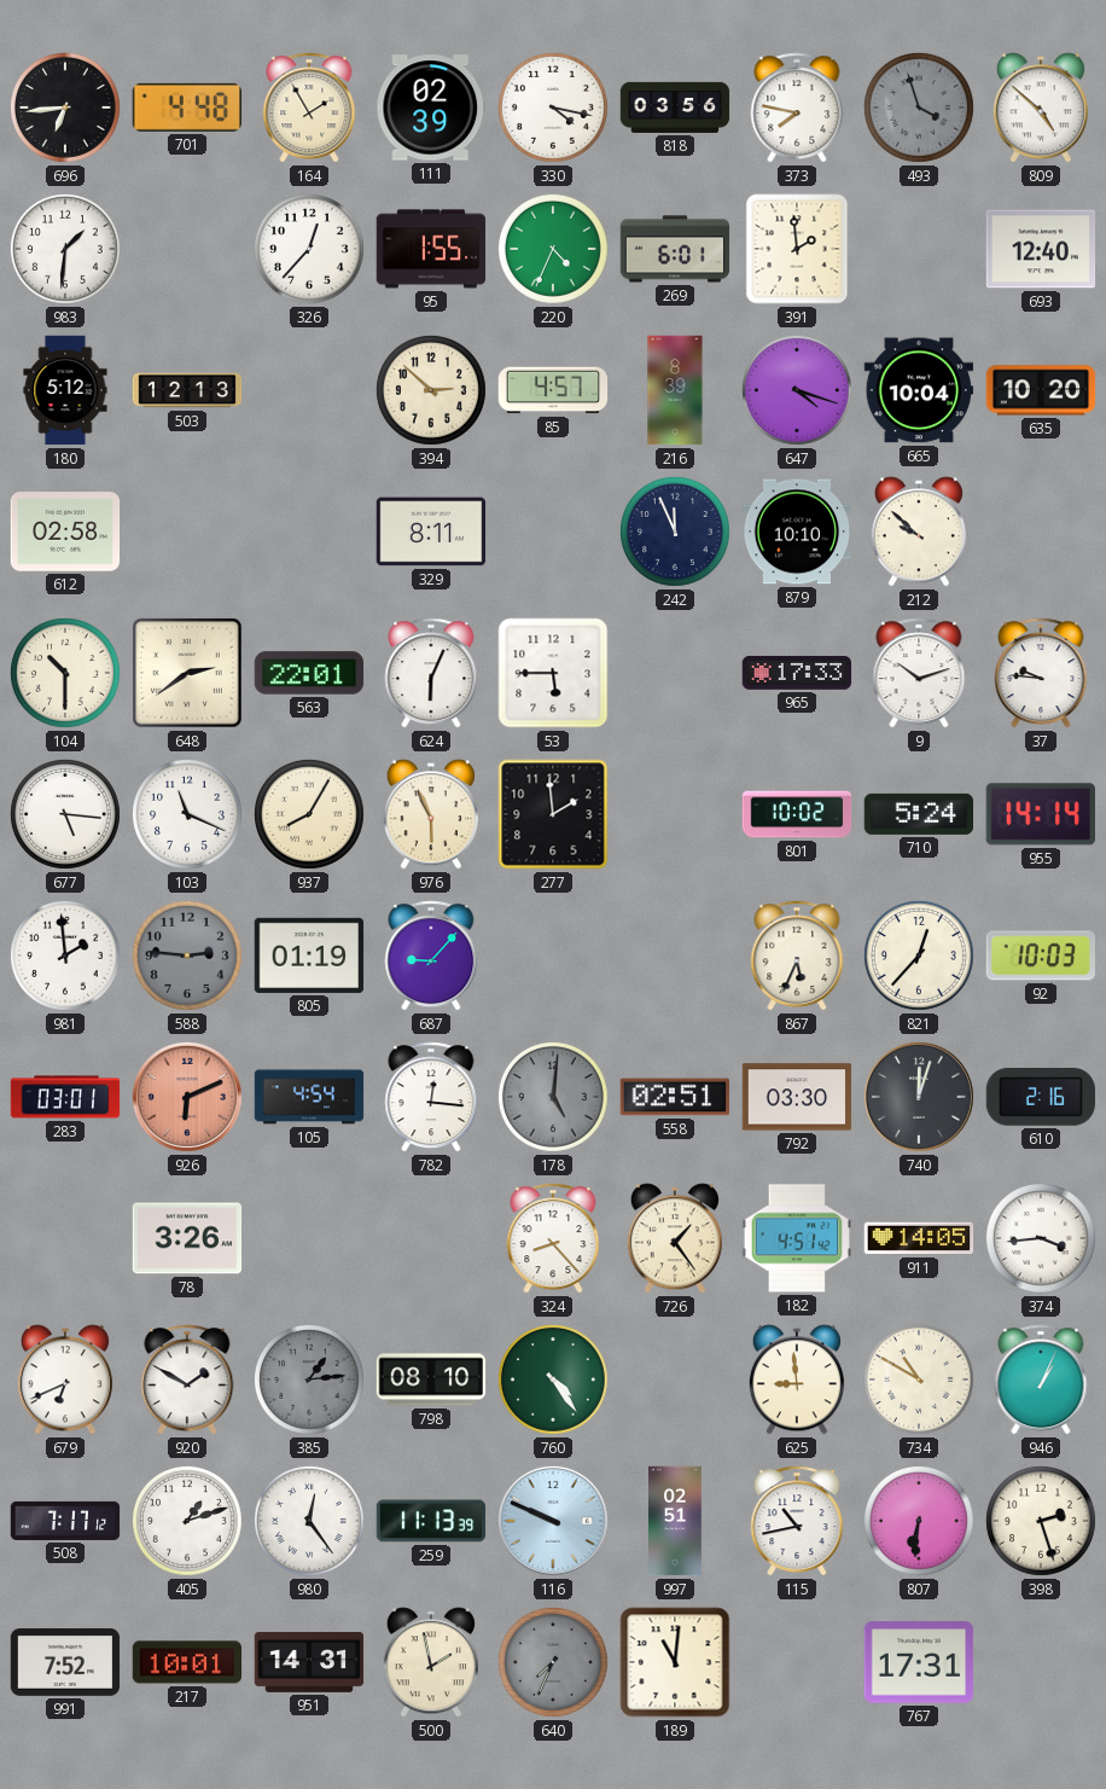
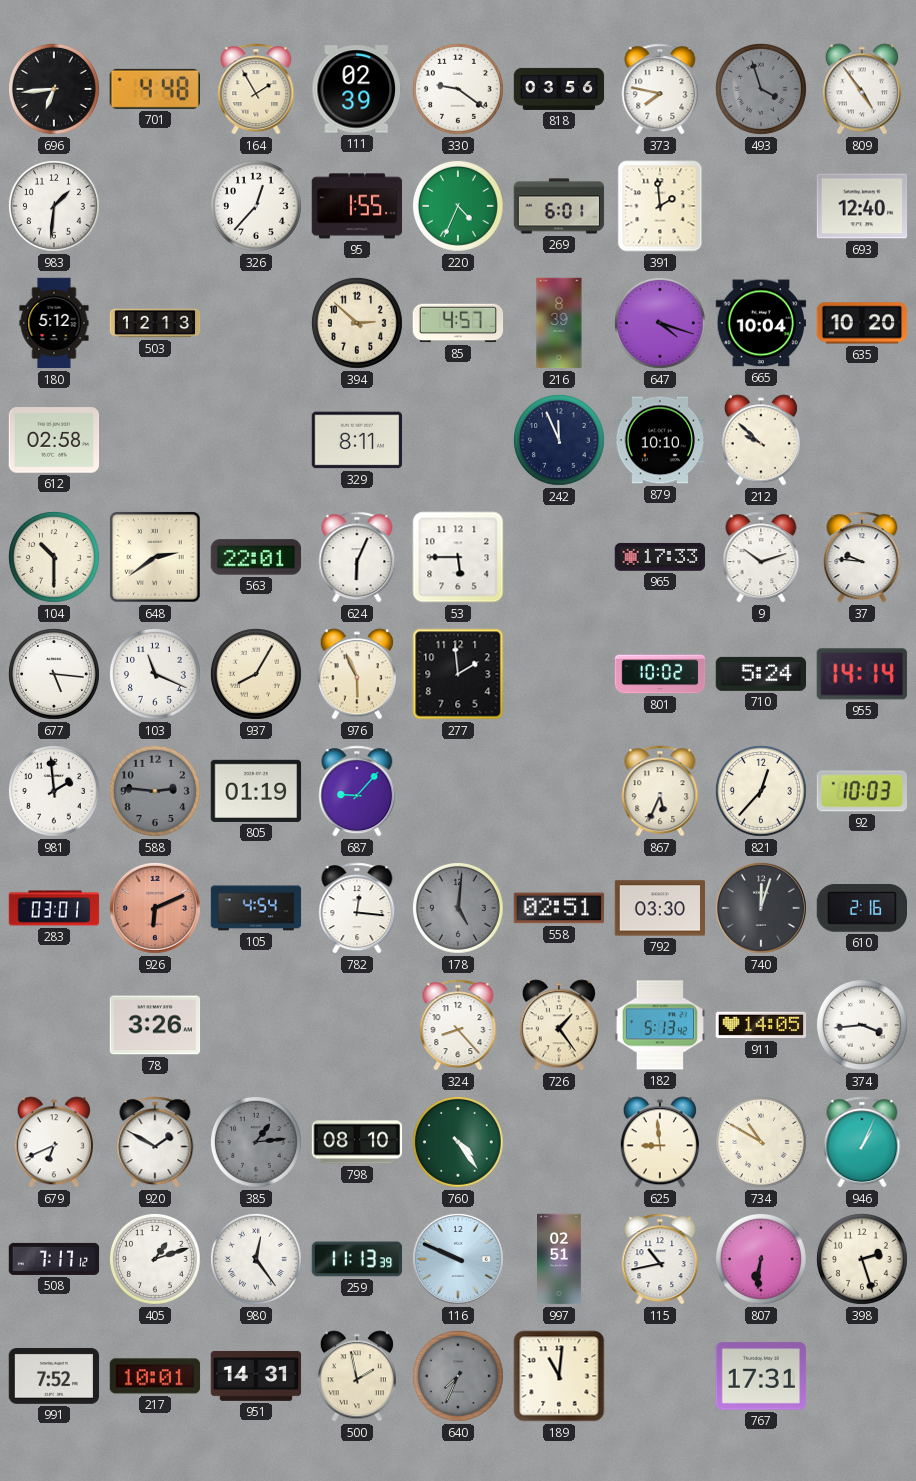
330: 4:17 -> 9:21
809: 4:52 -> 4:54
182: 4:51 -> 5:13
